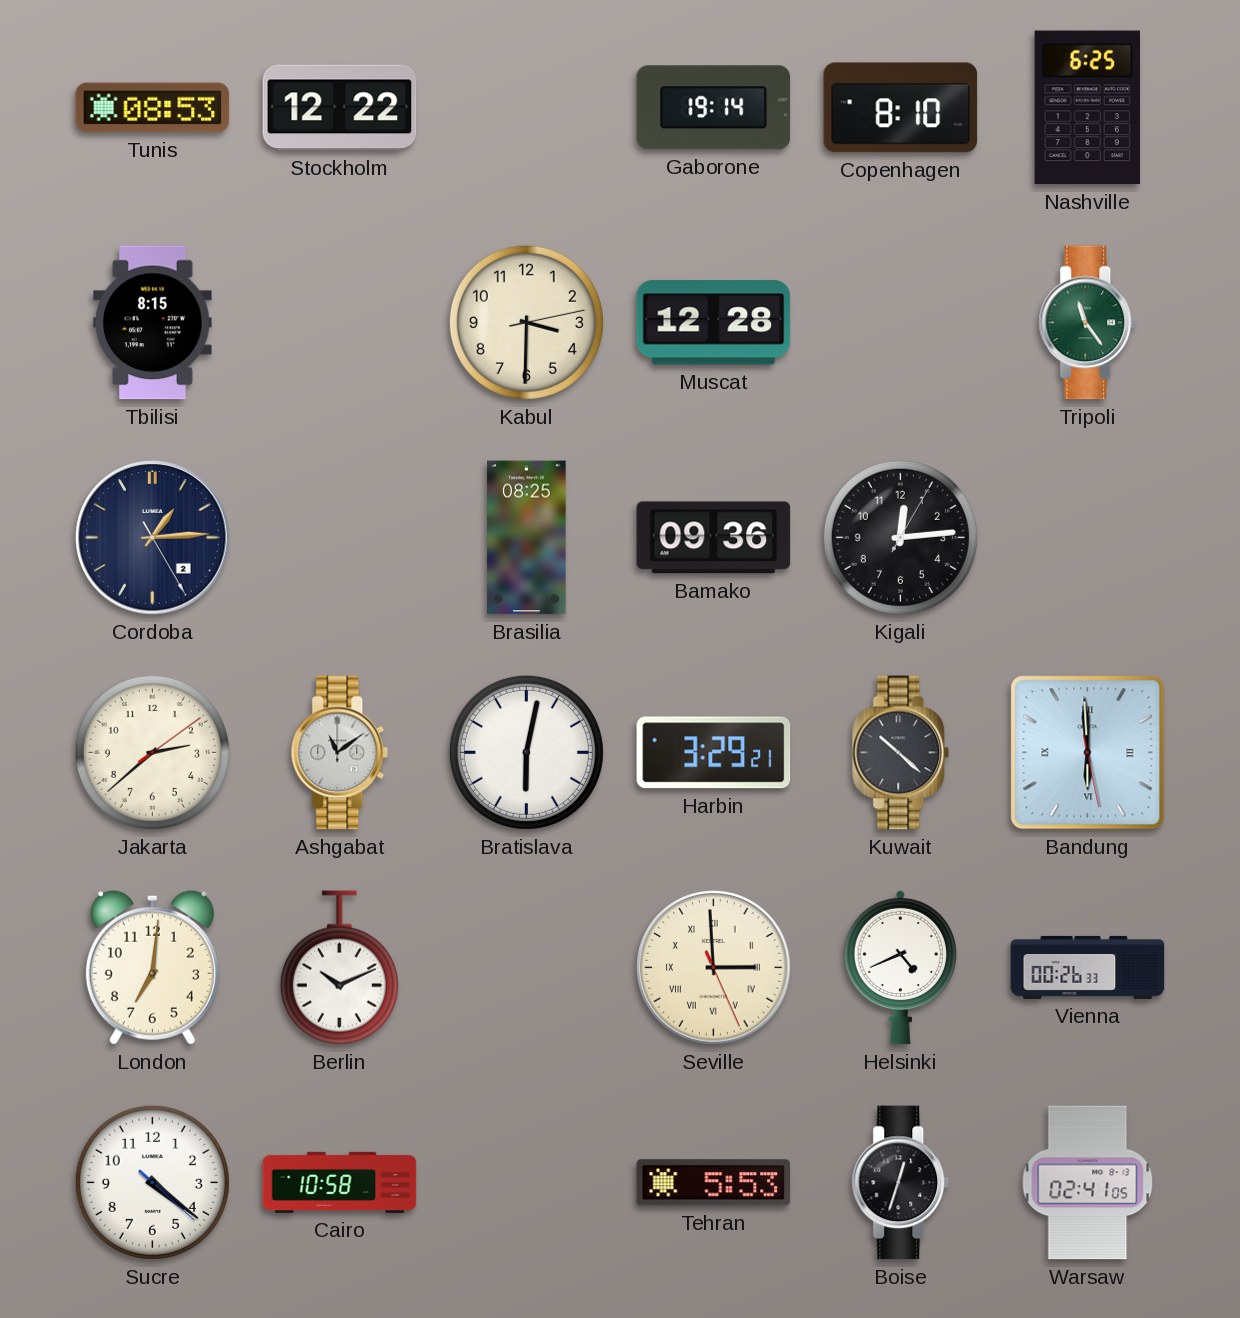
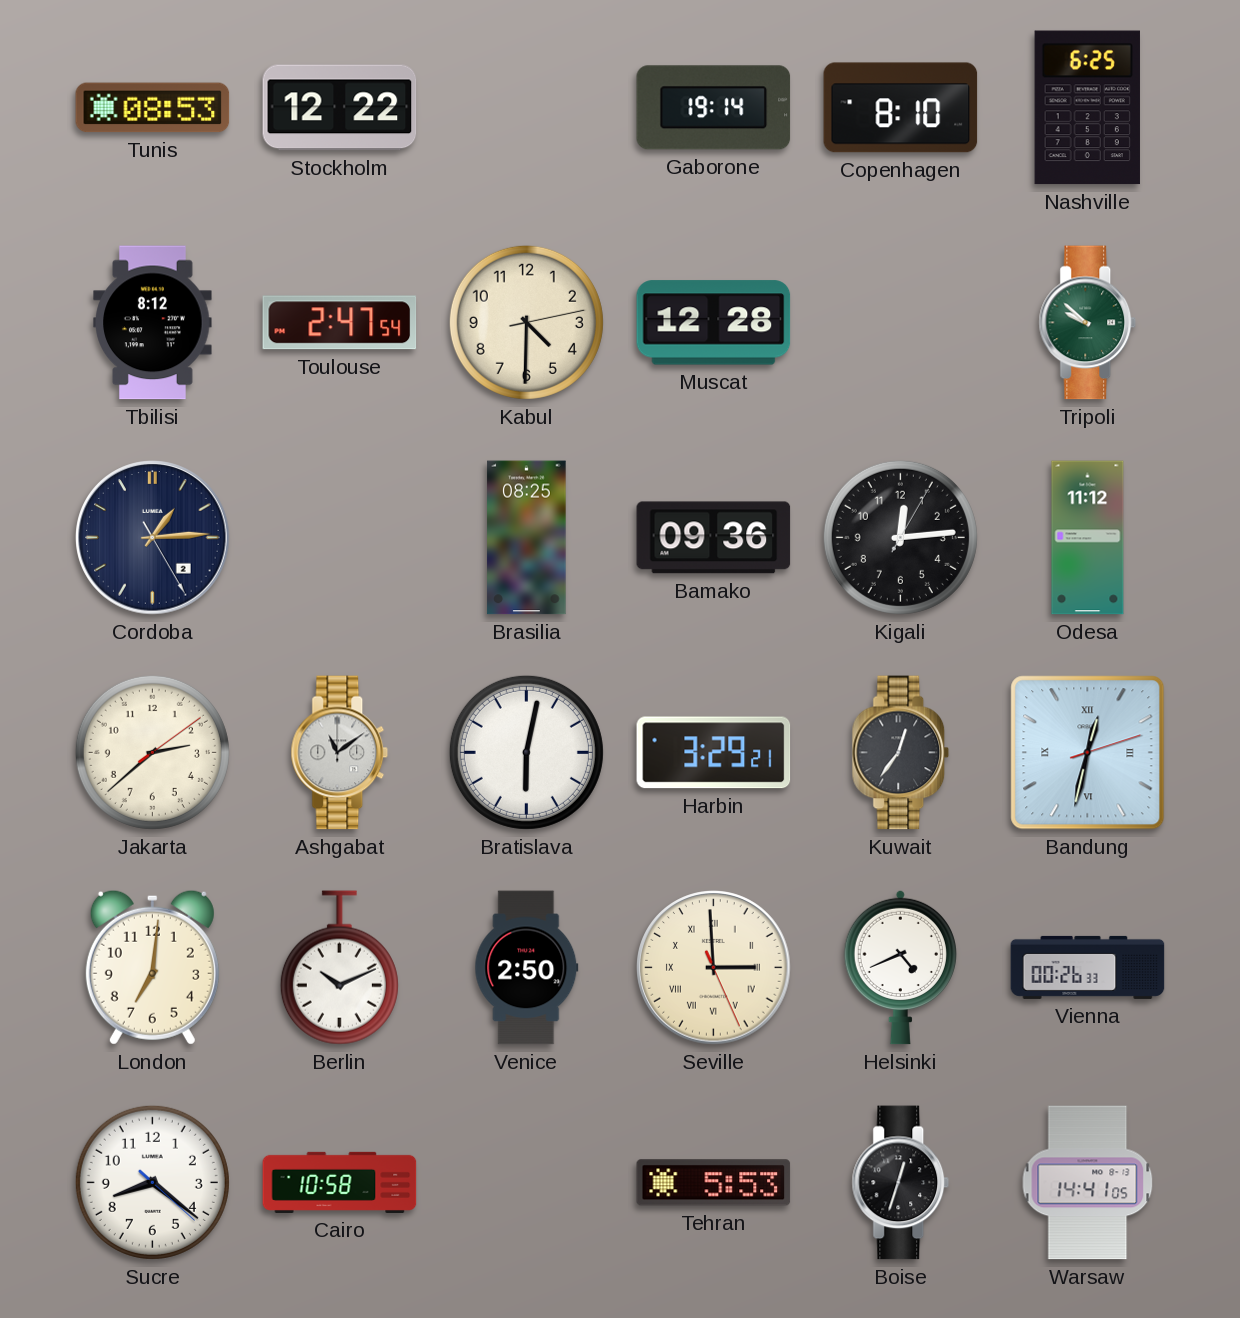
Tbilisi: 8:15 -> 8:12
Toulouse: none -> 2:47
Kabul: 3:30 -> 4:30
Tripoli: 11:24 -> 9:52
Odesa: none -> 11:12
Kuwait: 10:22 -> 12:36
Bandung: 5:59 -> 12:32
Venice: none -> 2:50
Sucre: 4:21 -> 8:21
Warsaw: 02:41 -> 14:41
